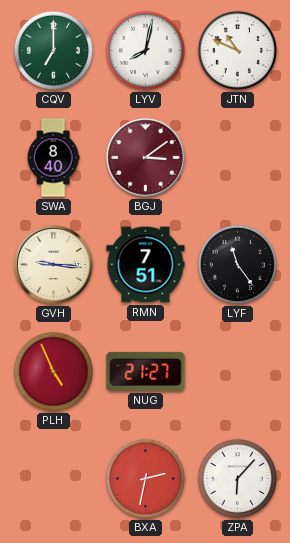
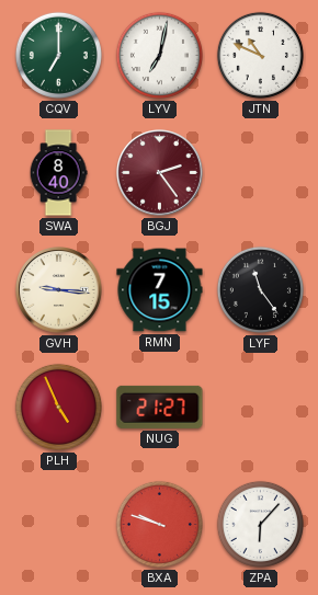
LYV: 8:02 -> 7:02
BGJ: 3:09 -> 2:24
RMN: 7:51 -> 7:15
BXA: 2:32 -> 9:48
